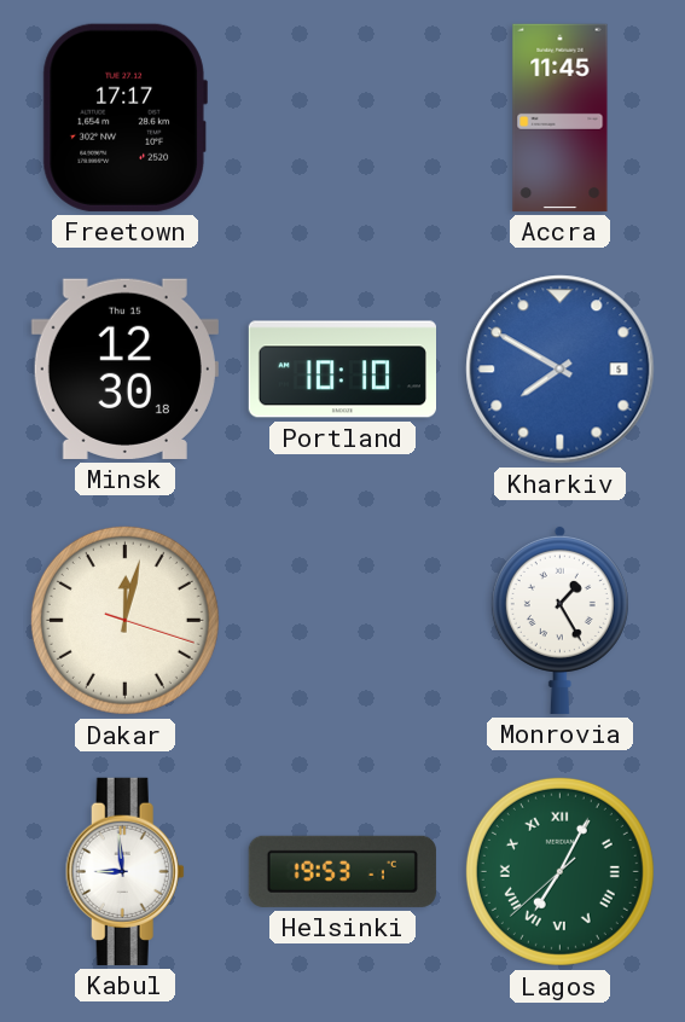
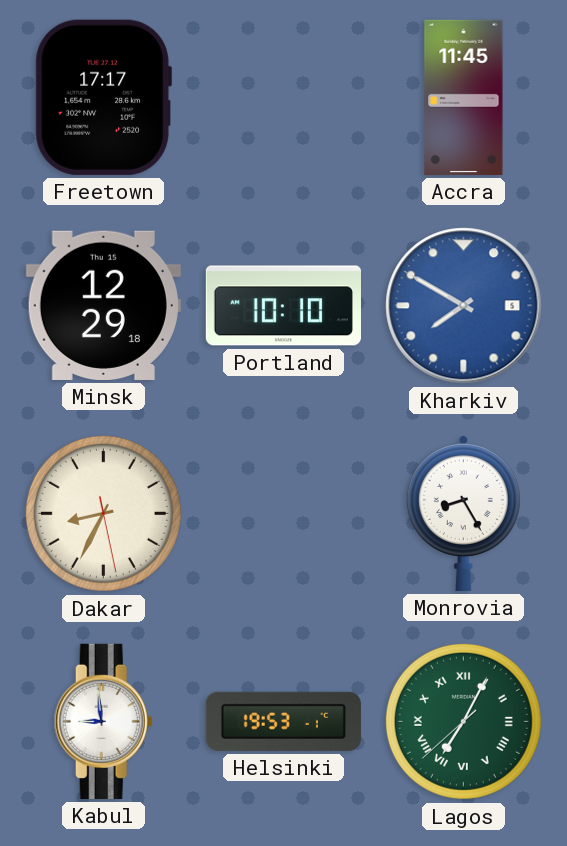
Minsk: 12:30 -> 12:29
Dakar: 12:02 -> 8:34
Monrovia: 1:25 -> 8:25
